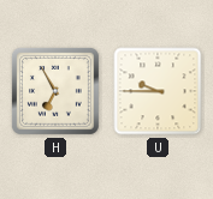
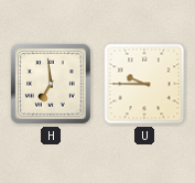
H: 6:55 -> 6:59
